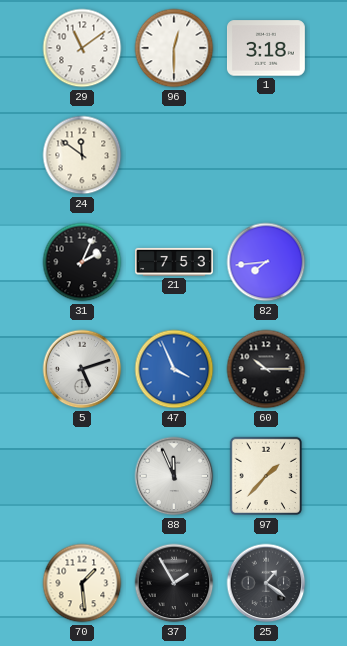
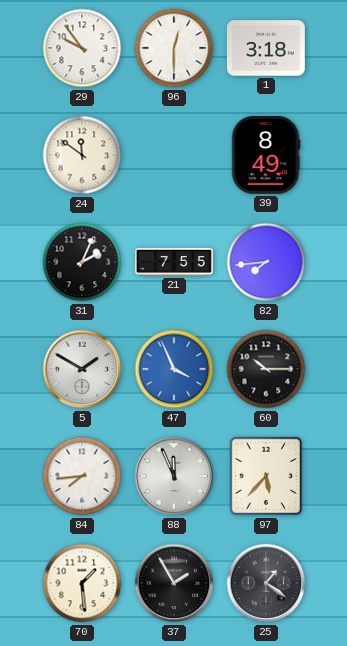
29: 11:09 -> 9:54
39: none -> 8:49
21: 7:53 -> 7:55
5: 5:12 -> 1:50
84: none -> 7:44
97: 1:37 -> 5:37
